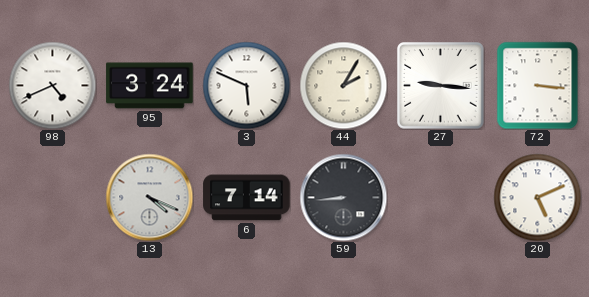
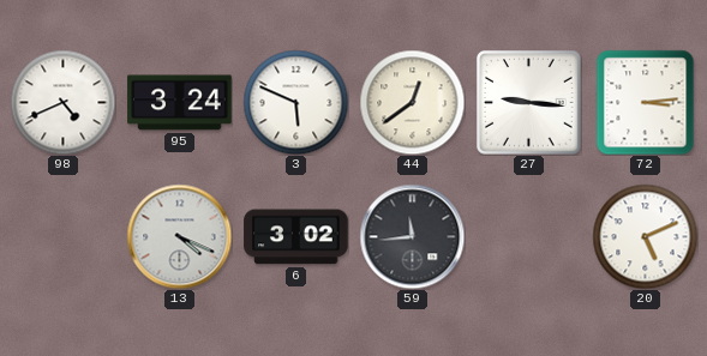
44: 2:05 -> 12:39
72: 3:16 -> 3:14
6: 7:14 -> 3:02
59: 8:44 -> 11:44
